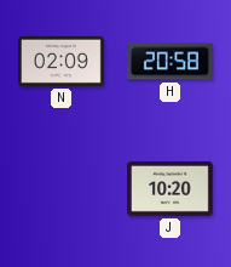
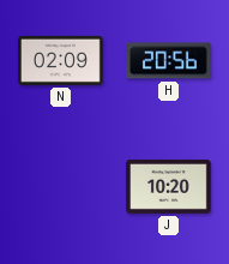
H: 20:58 -> 20:56
